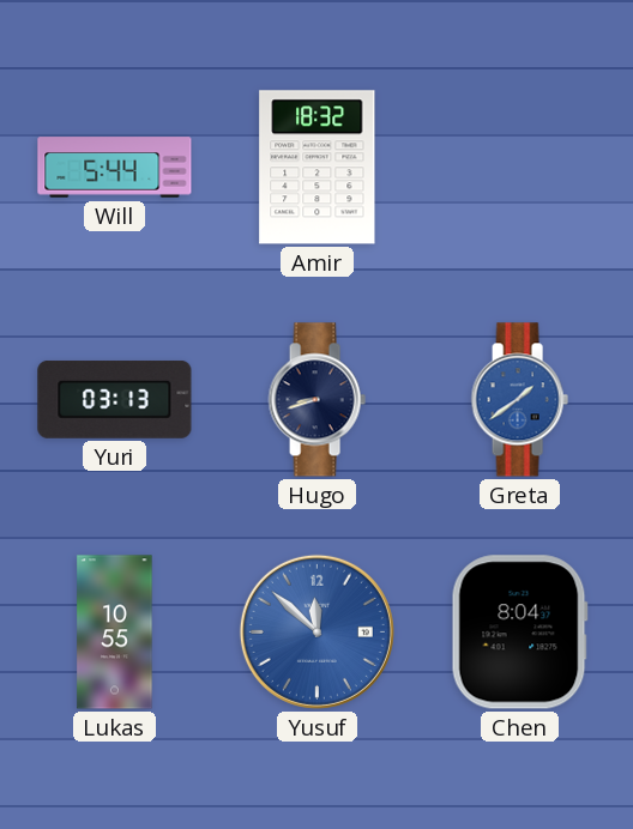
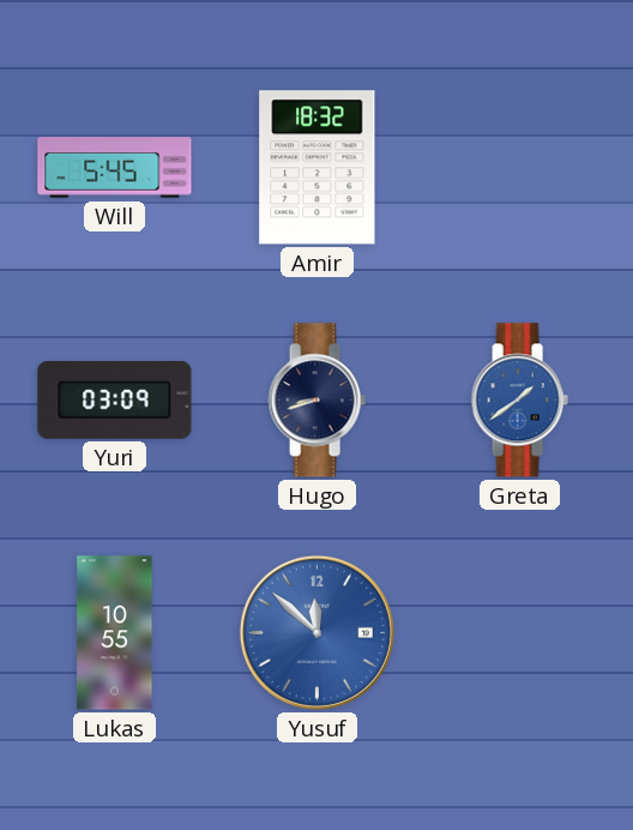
Will: 5:44 -> 5:45
Yuri: 03:13 -> 03:09
Chen: 8:04 -> none
